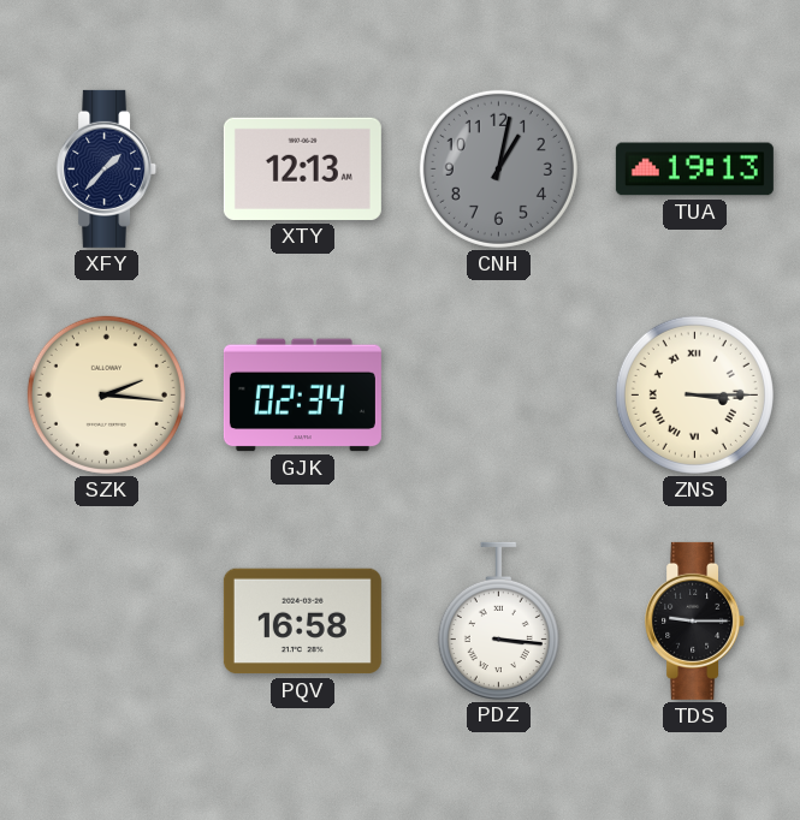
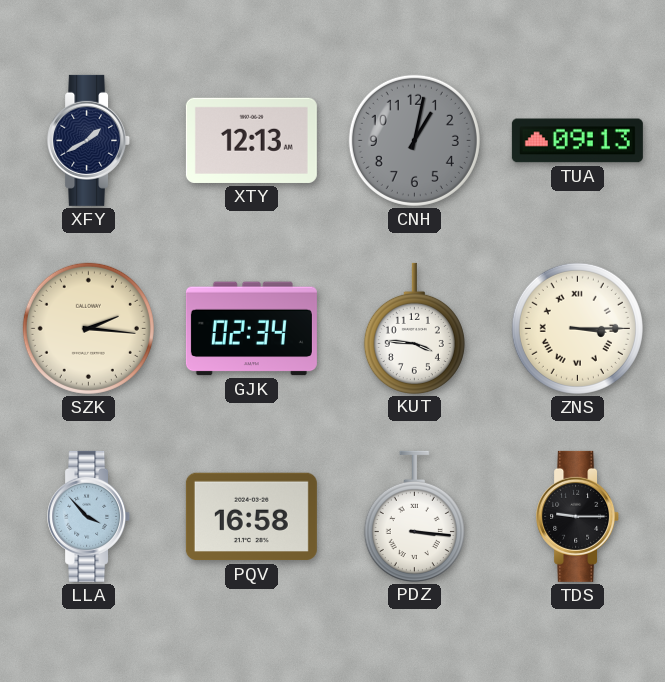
XFY: 1:37 -> 1:40
TUA: 19:13 -> 09:13
KUT: none -> 3:46
LLA: none -> 3:53
